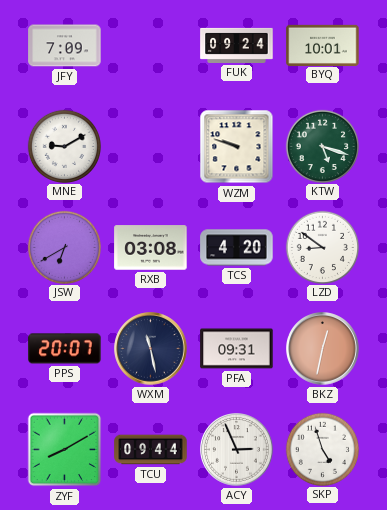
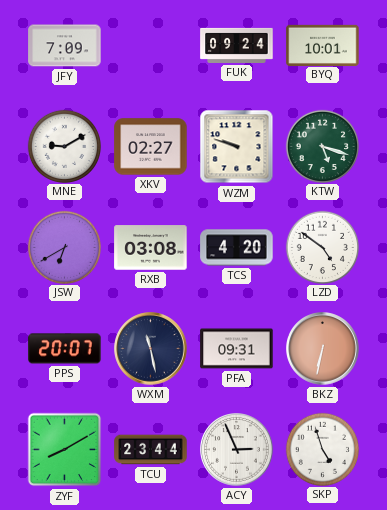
XKV: none -> 02:27
LZD: 8:51 -> 4:51
BKZ: 12:32 -> 6:32
TCU: 09:44 -> 23:44
